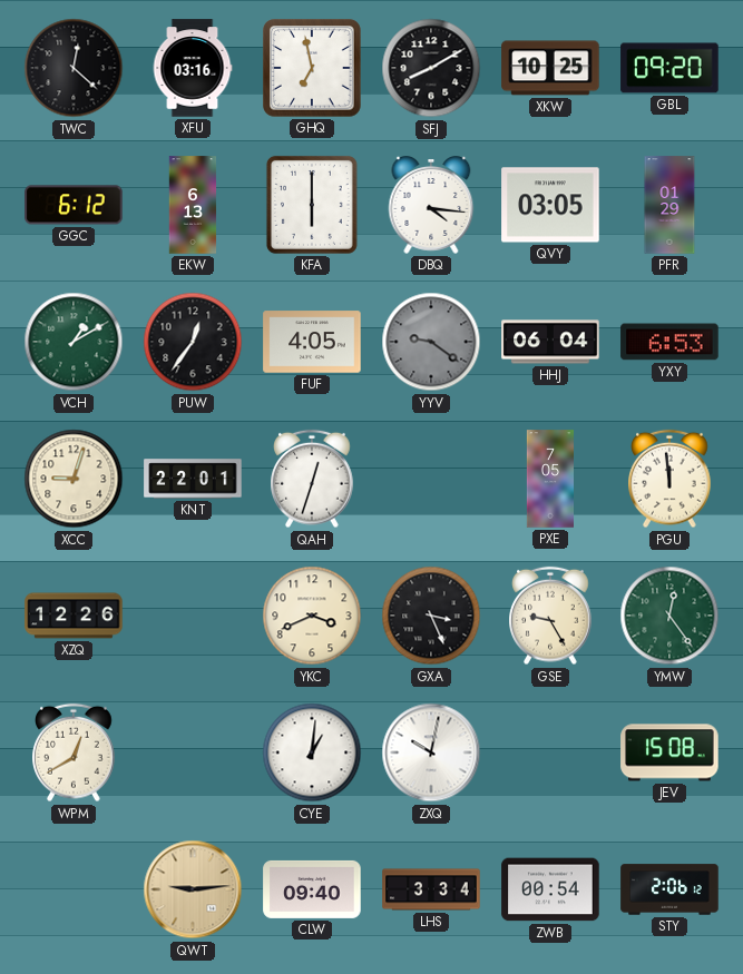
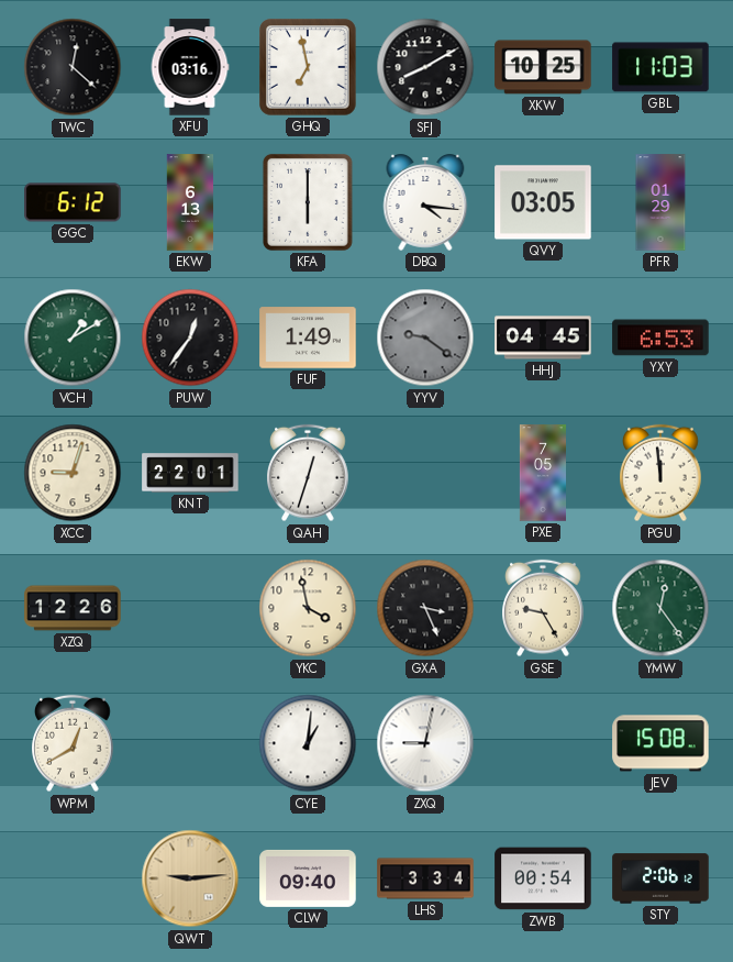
GBL: 09:20 -> 11:03
FUF: 4:05 -> 1:49
HHJ: 06:04 -> 04:45
YKC: 3:41 -> 3:58
ZXQ: 10:02 -> 9:02
